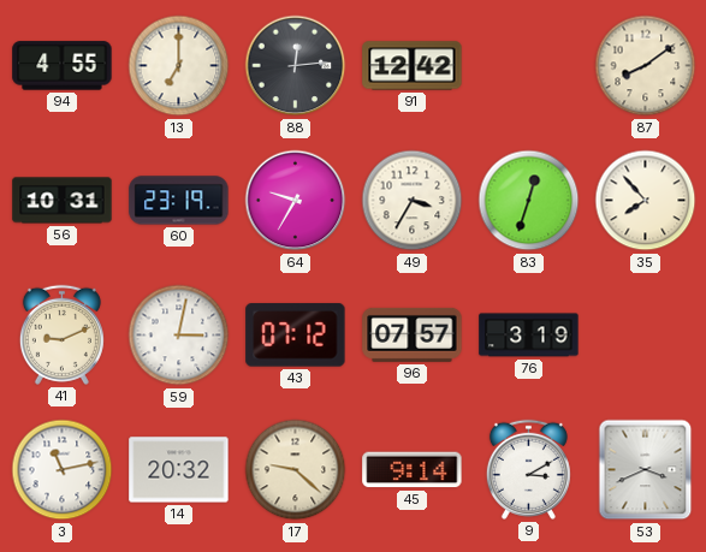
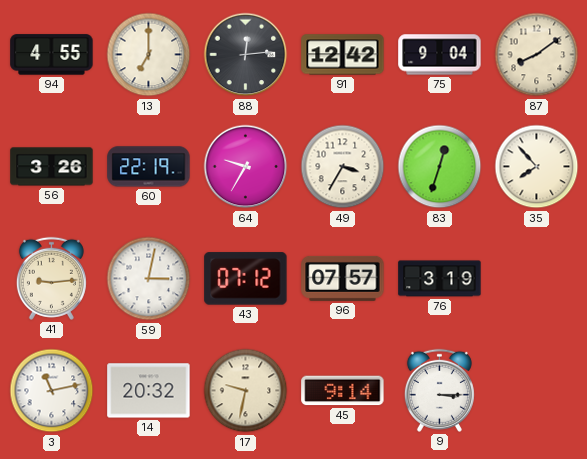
75: none -> 9:04
56: 10:31 -> 3:26
60: 23:19 -> 22:19
41: 9:11 -> 9:14
17: 9:22 -> 9:32
9: 3:10 -> 3:15
53: 3:41 -> none
